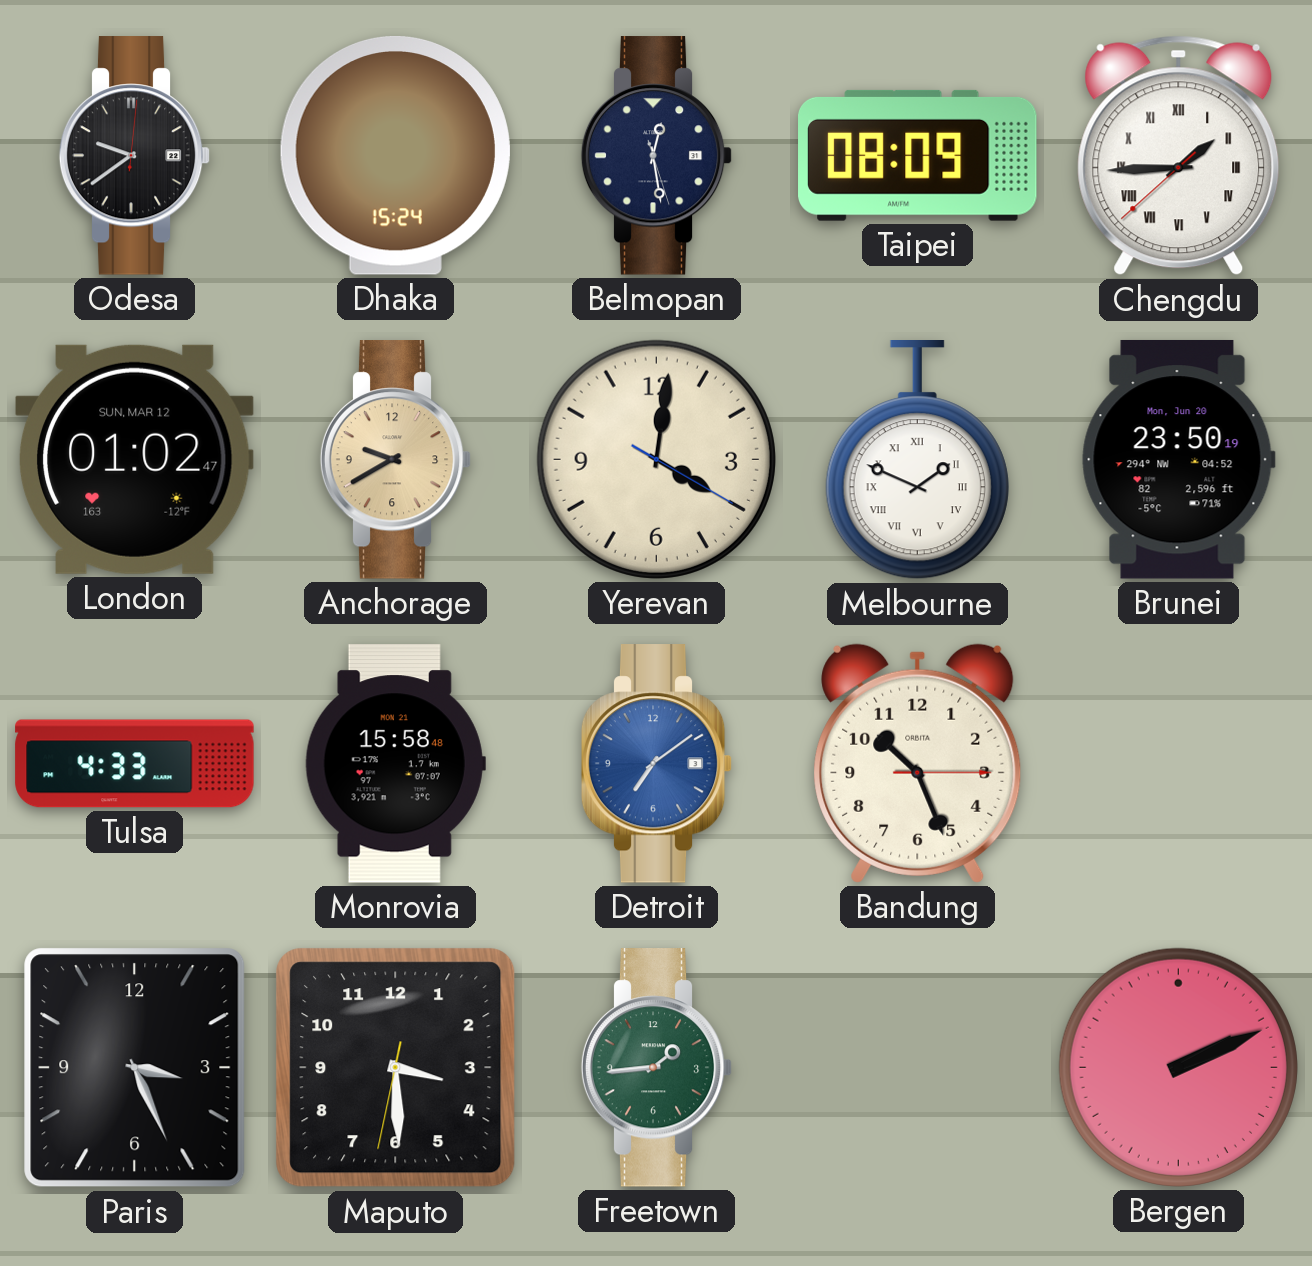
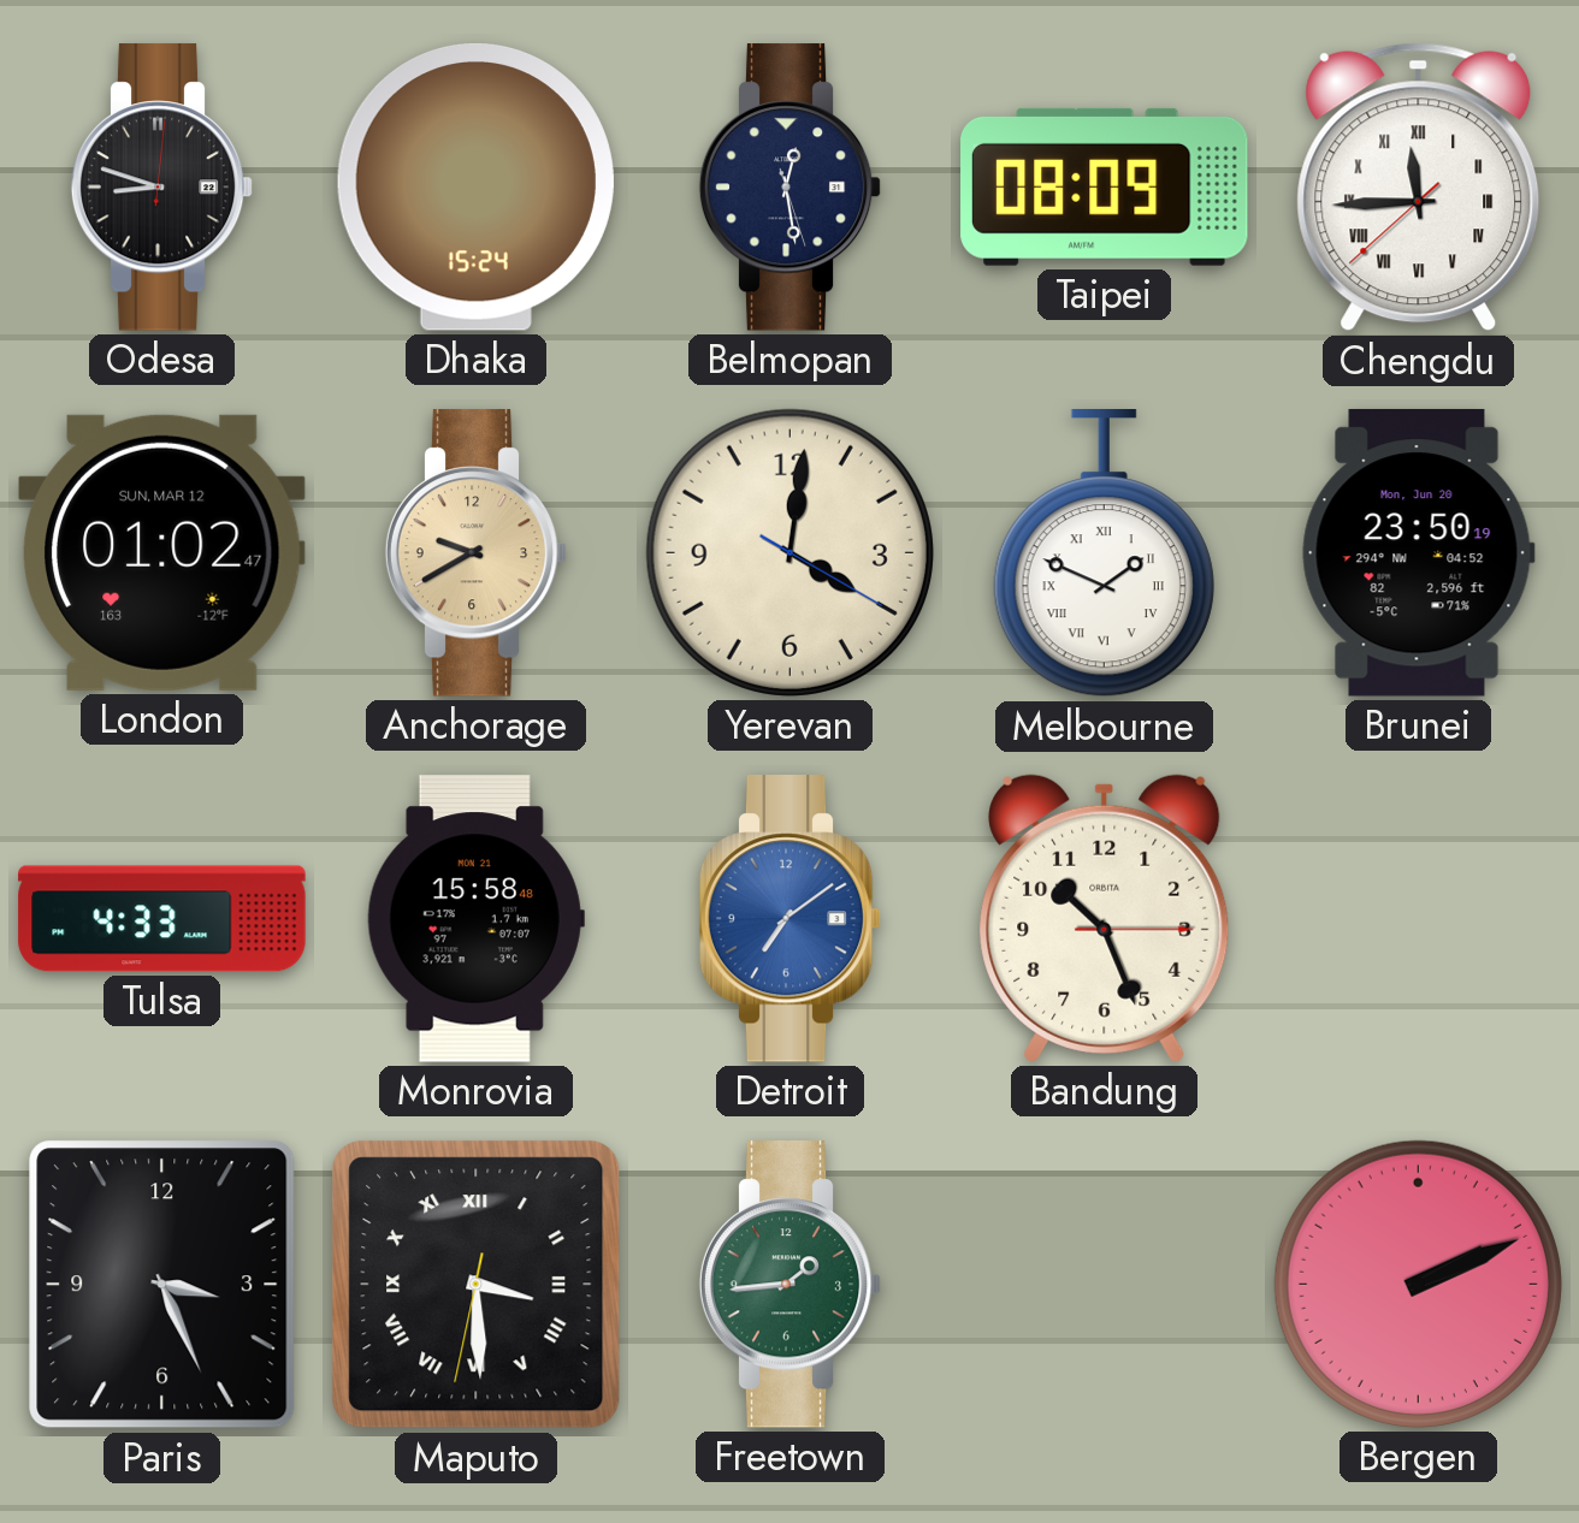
Odesa: 9:39 -> 8:48
Chengdu: 1:44 -> 11:44
Maputo numerals: Arabic -> Roman
